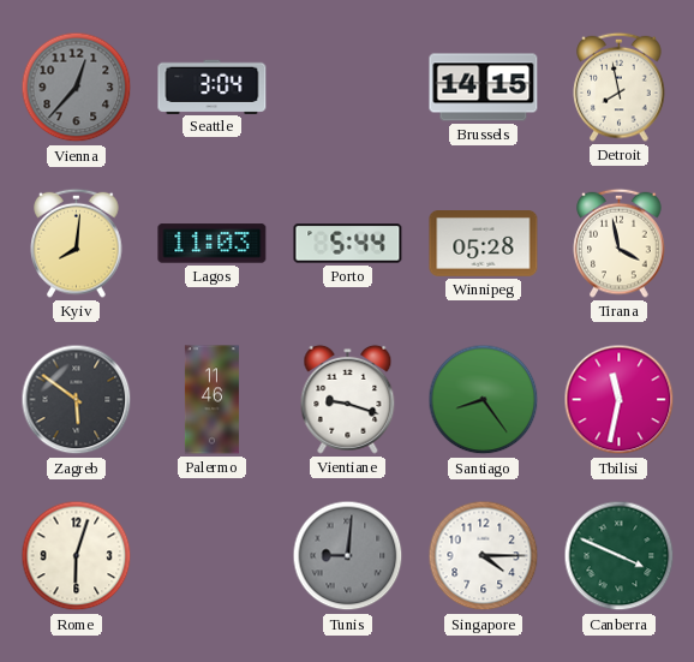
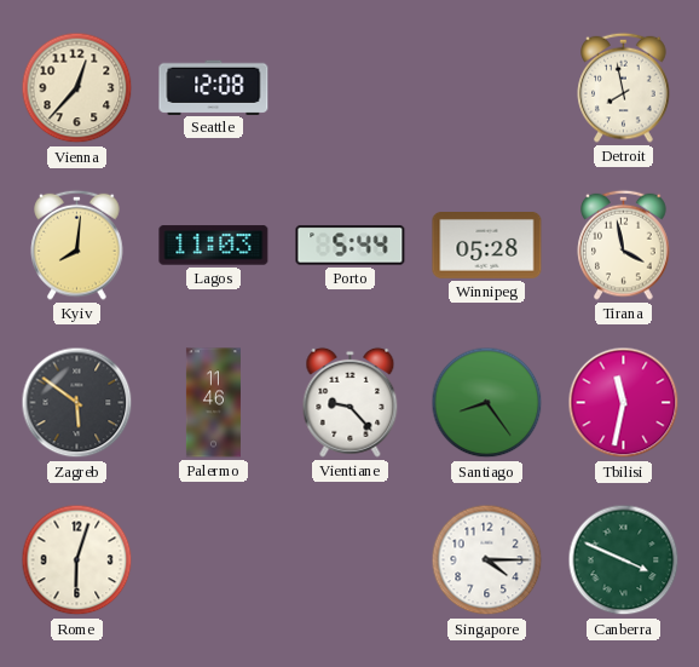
Vienna dial: grey -> cream
Seattle: 3:04 -> 12:08
Brussels: 14:15 -> none
Vientiane: 9:18 -> 9:23
Tunis: 9:01 -> none
